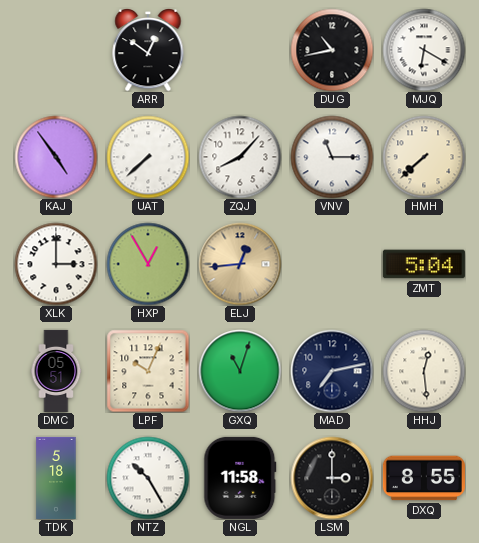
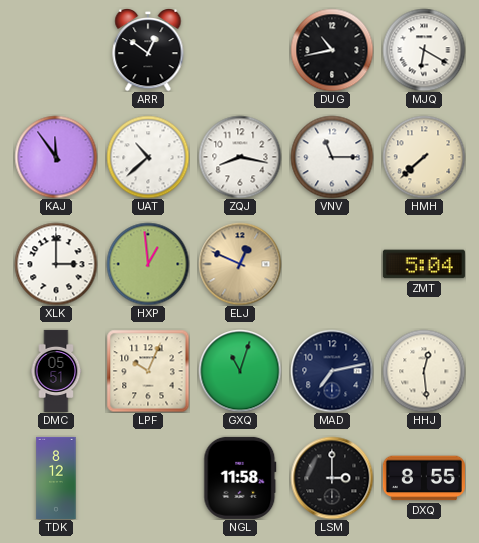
KAJ: 4:54 -> 11:54
UAT: 7:38 -> 10:38
ZQJ: 8:07 -> 8:17
HXP: 12:55 -> 12:59
ELJ: 12:44 -> 12:49
TDK: 5:18 -> 8:12
NTZ: 10:25 -> none
